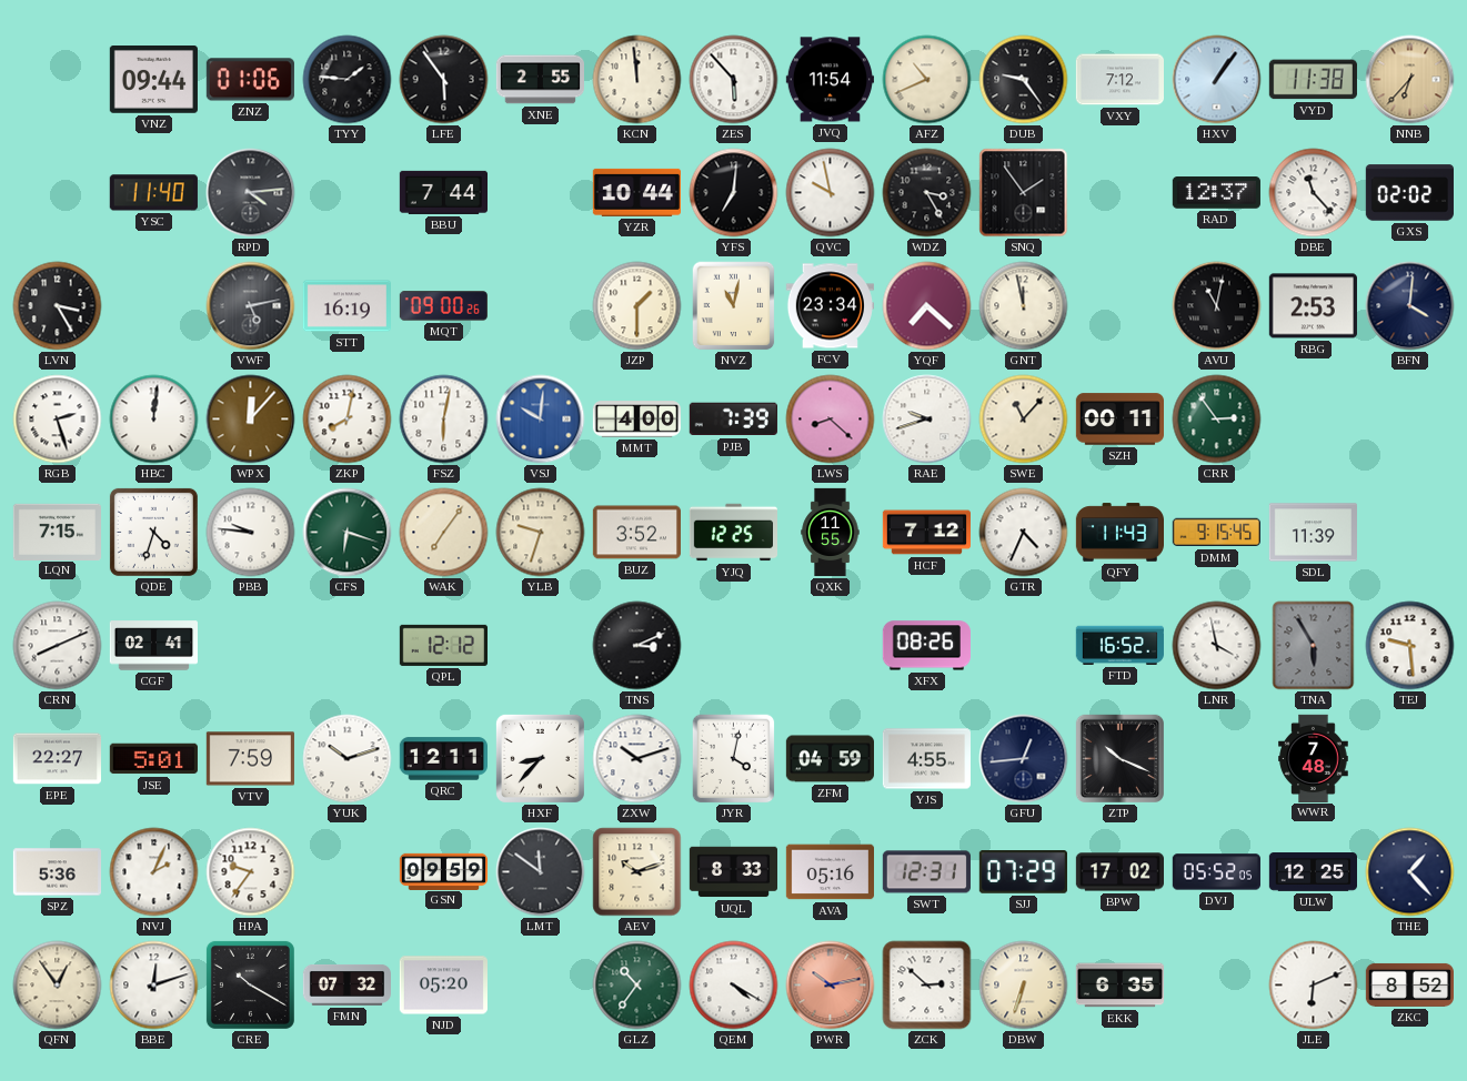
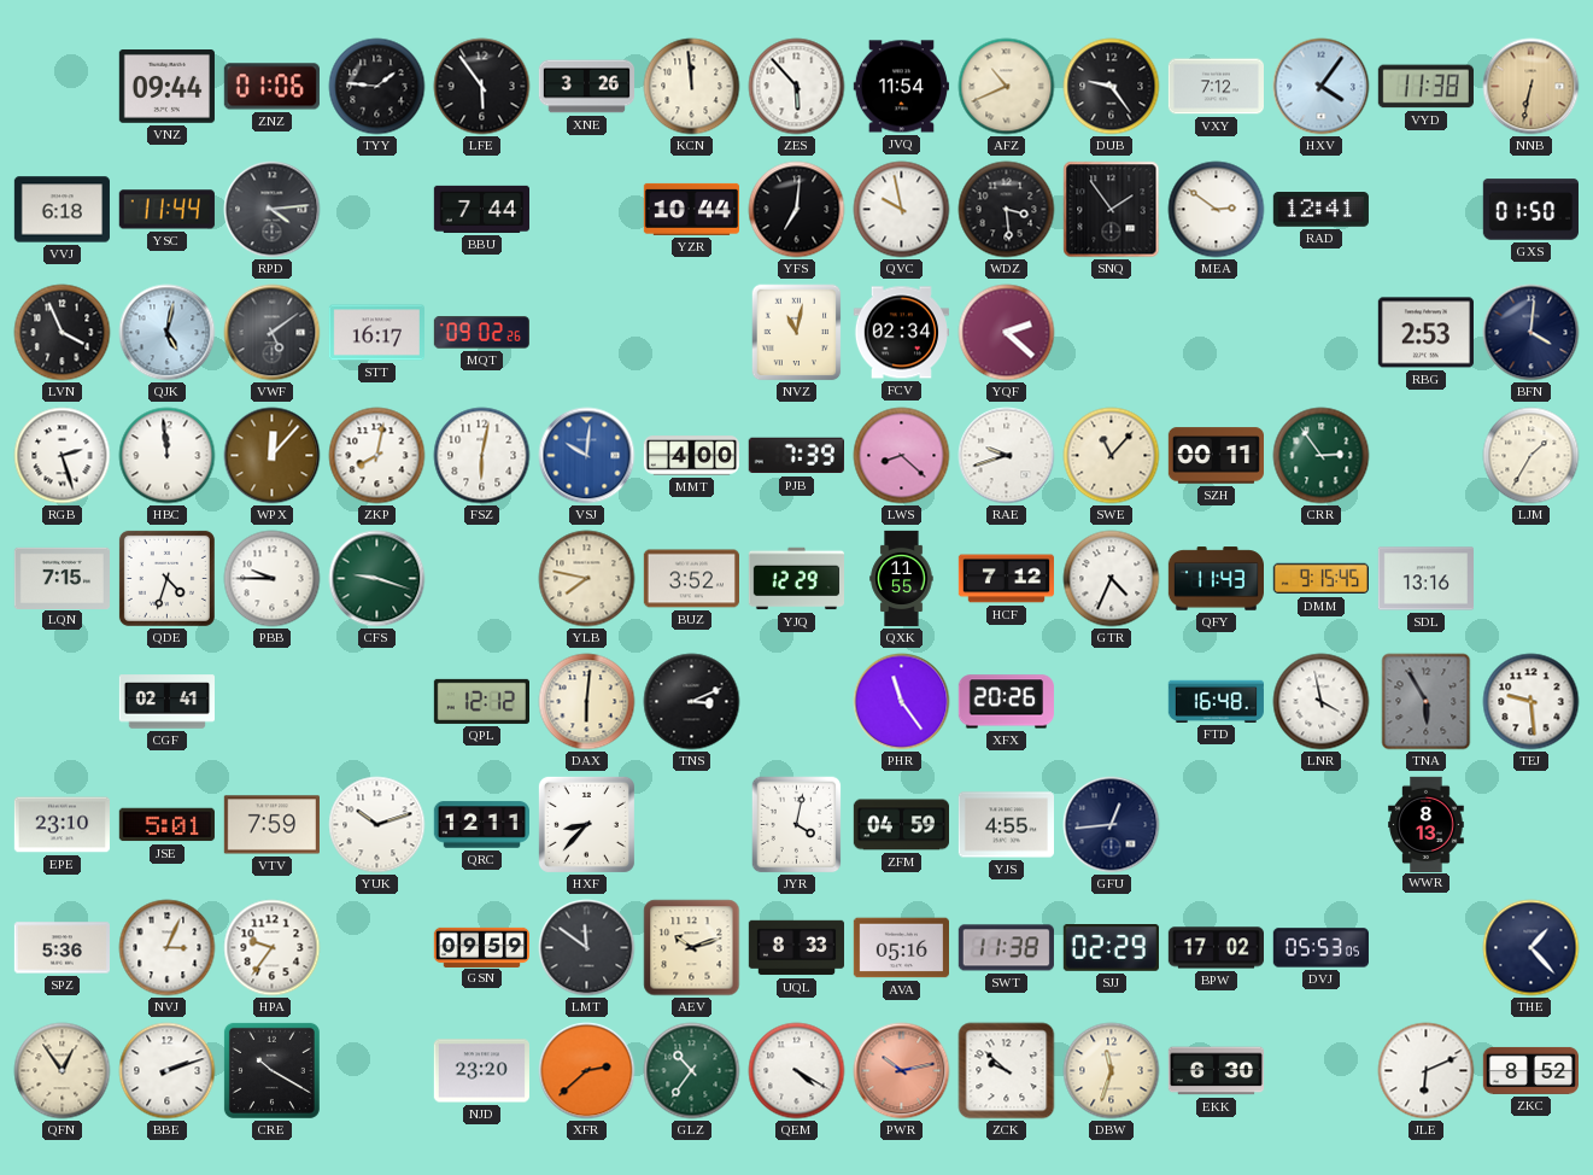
XNE: 2:55 -> 3:26
HXV: 1:06 -> 4:06
NNB: 6:37 -> 6:32
VVJ: none -> 6:18
YSC: 11:40 -> 11:44
WDZ: 3:25 -> 3:29
MEA: none -> 2:51
RAD: 12:37 -> 12:41
DBE: 11:23 -> none
GXS: 02:02 -> 01:50
LVN: 3:25 -> 3:56
QJK: none -> 5:02
VWF: 5:13 -> 5:09
STT: 16:19 -> 16:17
MQT: 09:00 -> 09:02
JZP: 1:30 -> none
FCV: 23:34 -> 02:34
YQF: 7:22 -> 2:22
GNT: 11:58 -> none
AVU: 11:02 -> none
HBC: 12:01 -> 11:59
LJM: none -> 1:35
PBB: 9:46 -> 9:45
CFS: 6:18 -> 9:18
WAK: 7:06 -> none
YLB: 9:33 -> 7:47
YJQ: 12:25 -> 12:29
SDL: 11:39 -> 13:16
CRN: 8:11 -> none
DAX: none -> 6:01
PHR: none -> 11:24
XFX: 08:26 -> 20:26
FTD: 16:52 -> 16:48
EPE: 22:27 -> 23:10
ZXW: 10:12 -> none
ZTP: 10:19 -> none
WWR: 7:48 -> 8:13
NVJ: 2:04 -> 3:04
SWT: 12:31 -> 11:38
SJJ: 07:29 -> 02:29
DVJ: 05:52 -> 05:53
ULW: 12:25 -> none
BBE: 12:12 -> 2:12
FMN: 07:32 -> none
NJD: 05:20 -> 23:20
XFR: none -> 2:38
ZCK: 2:52 -> 9:52
DBW: 6:33 -> 11:33
EKK: 6:35 -> 6:30
